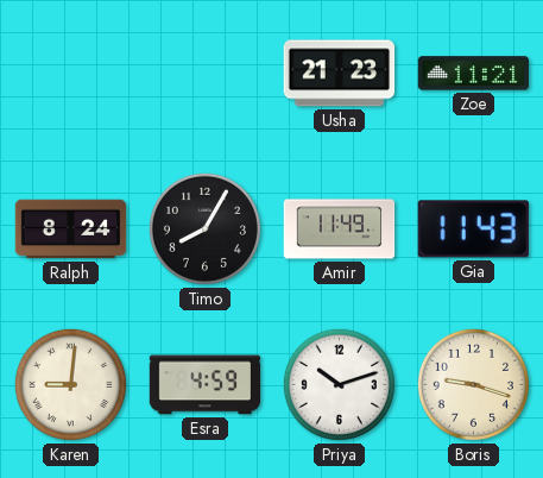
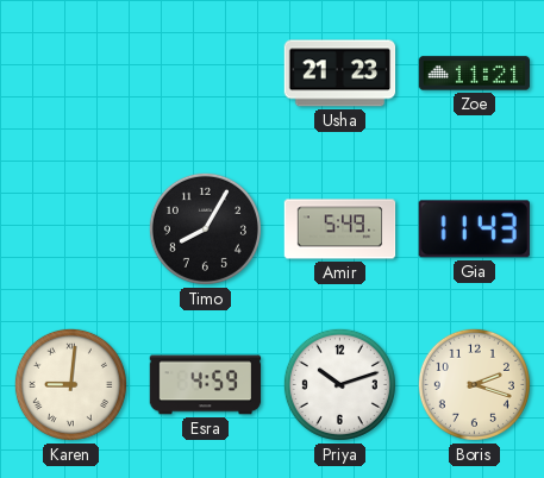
Ralph: 8:24 -> none
Amir: 11:49 -> 5:49
Boris: 9:18 -> 2:18
